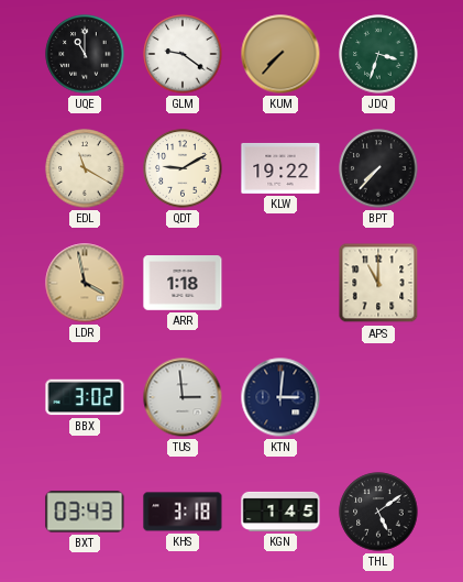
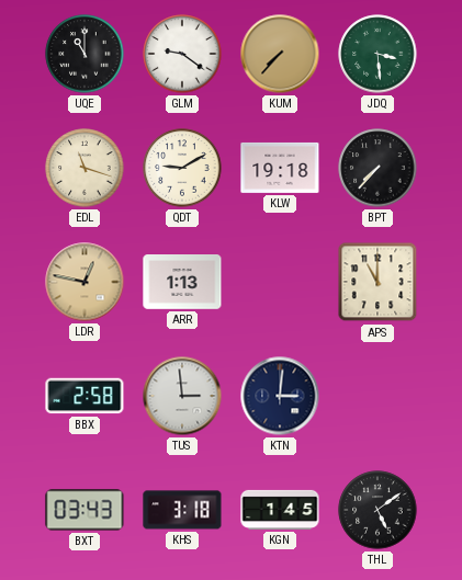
JDQ: 3:33 -> 3:29
EDL: 11:20 -> 11:18
KLW: 19:22 -> 19:18
LDR: 3:58 -> 12:47
ARR: 1:18 -> 1:13
BBX: 3:02 -> 2:58
